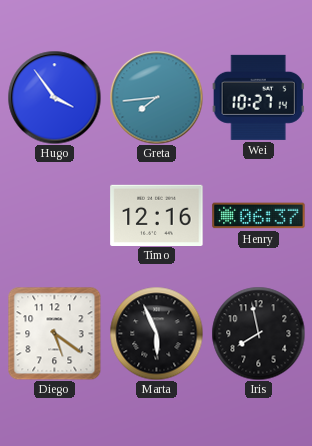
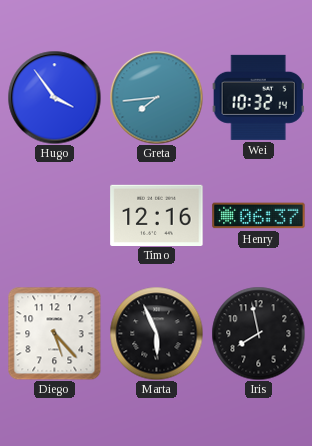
Wei: 10:27 -> 10:32
Diego: 5:21 -> 5:23
